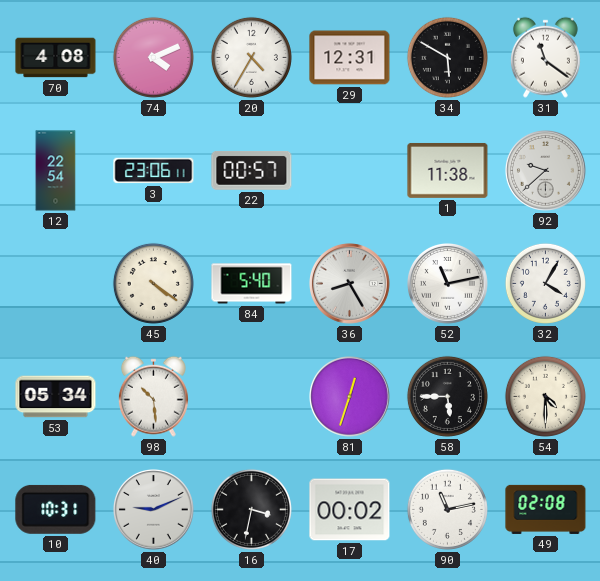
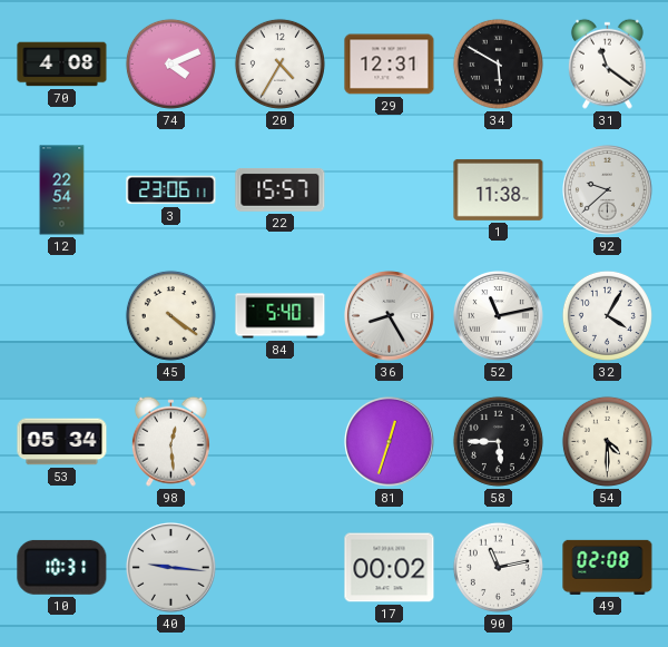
22: 00:57 -> 15:57
98: 10:29 -> 12:29
40: 9:11 -> 9:16
16: 3:32 -> none
